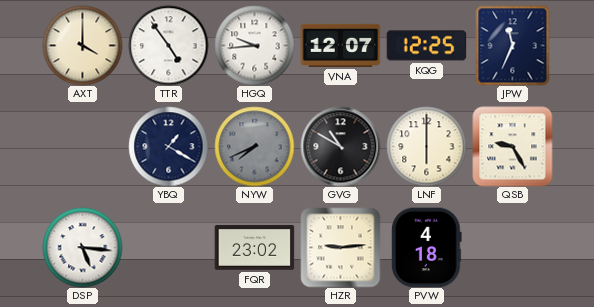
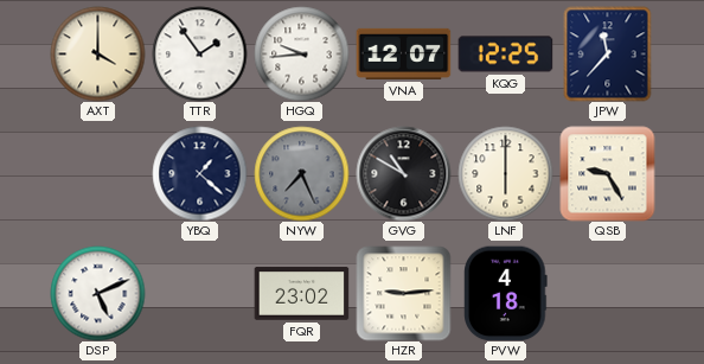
TTR: 4:54 -> 1:54
JPW: 11:34 -> 11:37
YBQ: 1:20 -> 1:22
NYW: 7:41 -> 7:26
DSP: 5:16 -> 5:11
